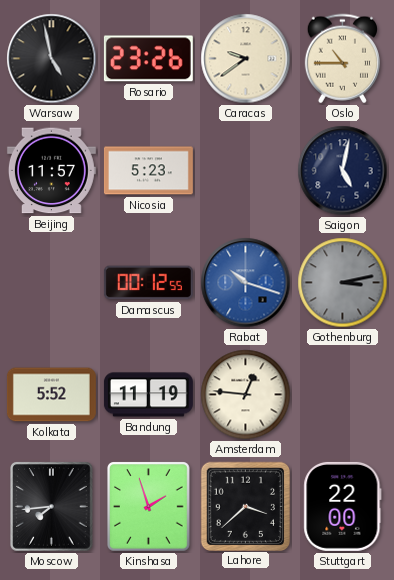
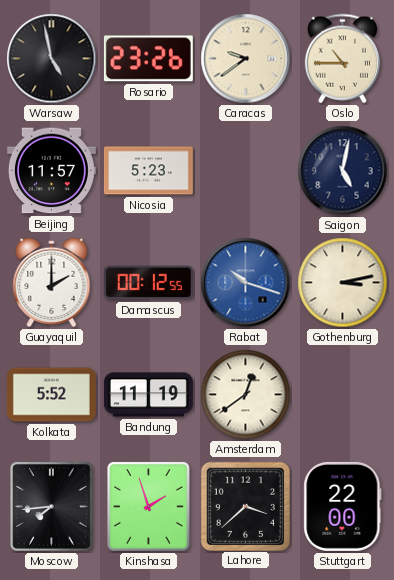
Guayaquil: none -> 2:00
Gothenburg dial: grey -> cream
Amsterdam: 12:46 -> 12:39
